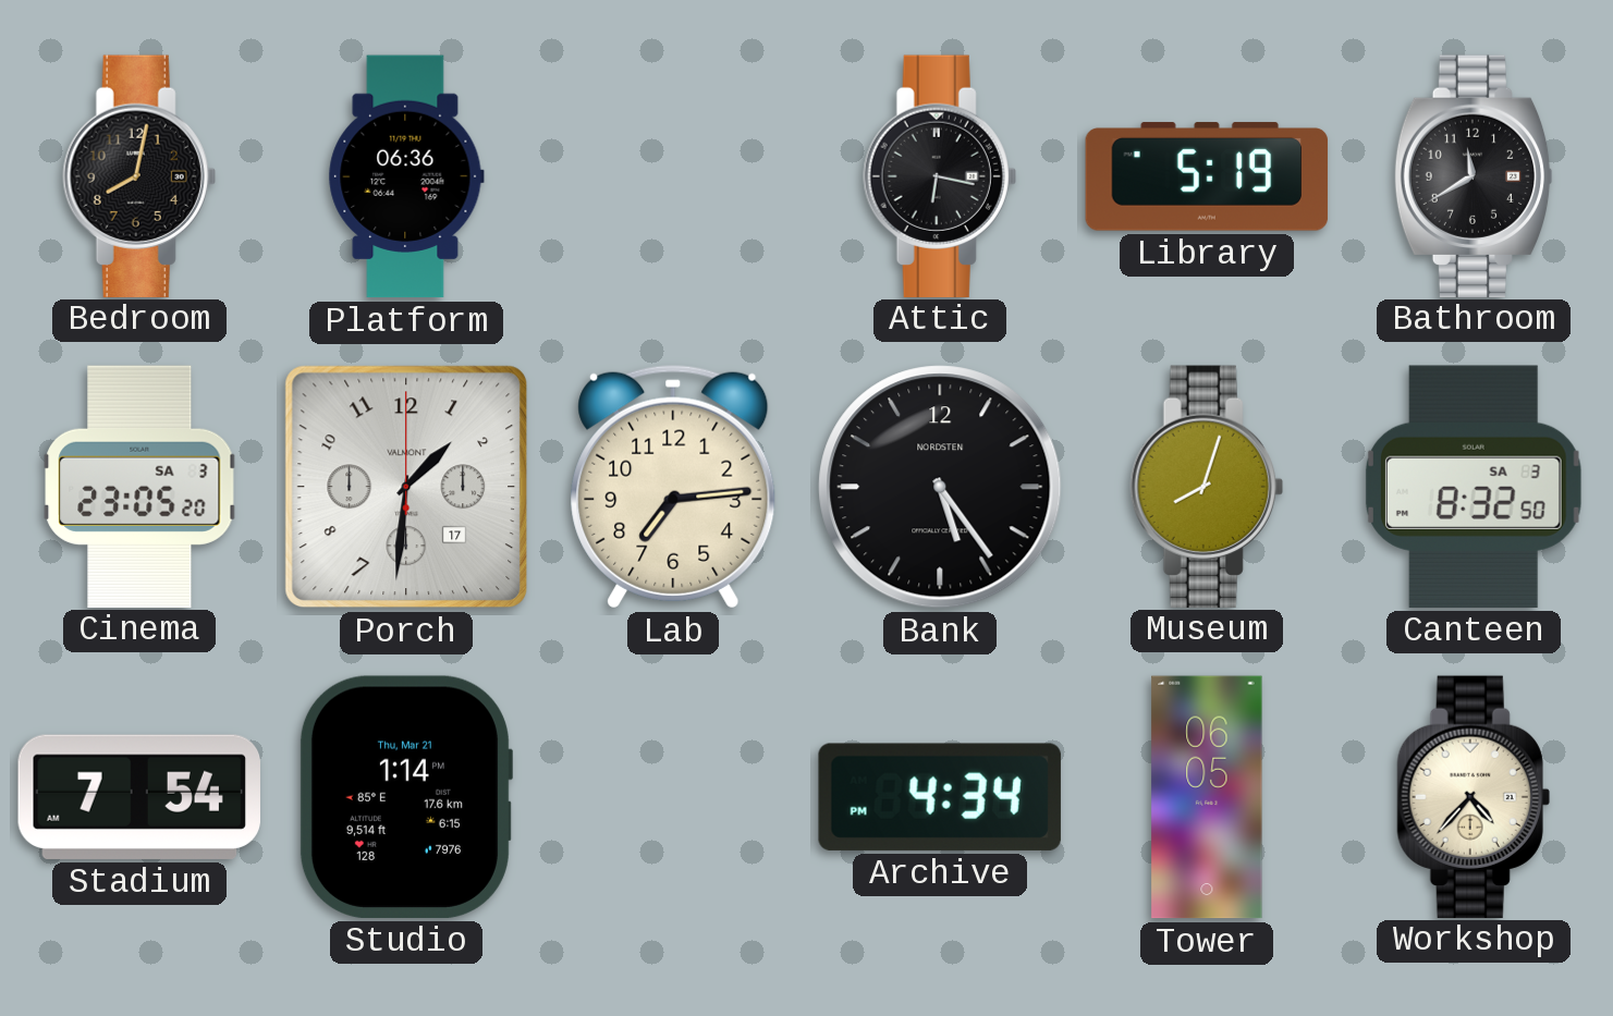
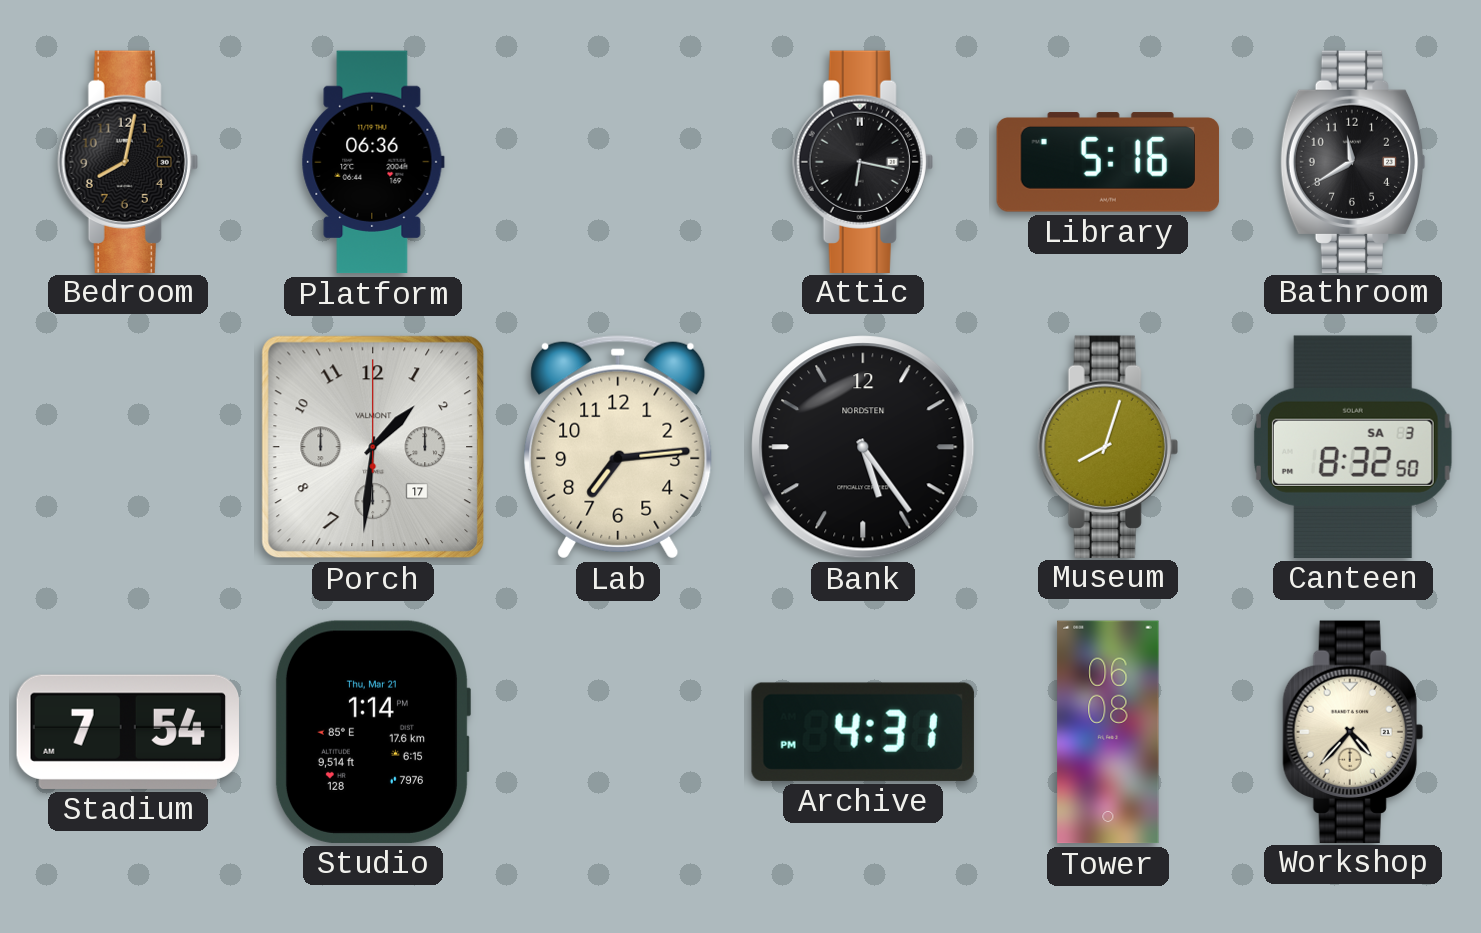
Library: 5:19 -> 5:16
Cinema: 23:05 -> none
Archive: 4:34 -> 4:31
Tower: 06:05 -> 06:08
